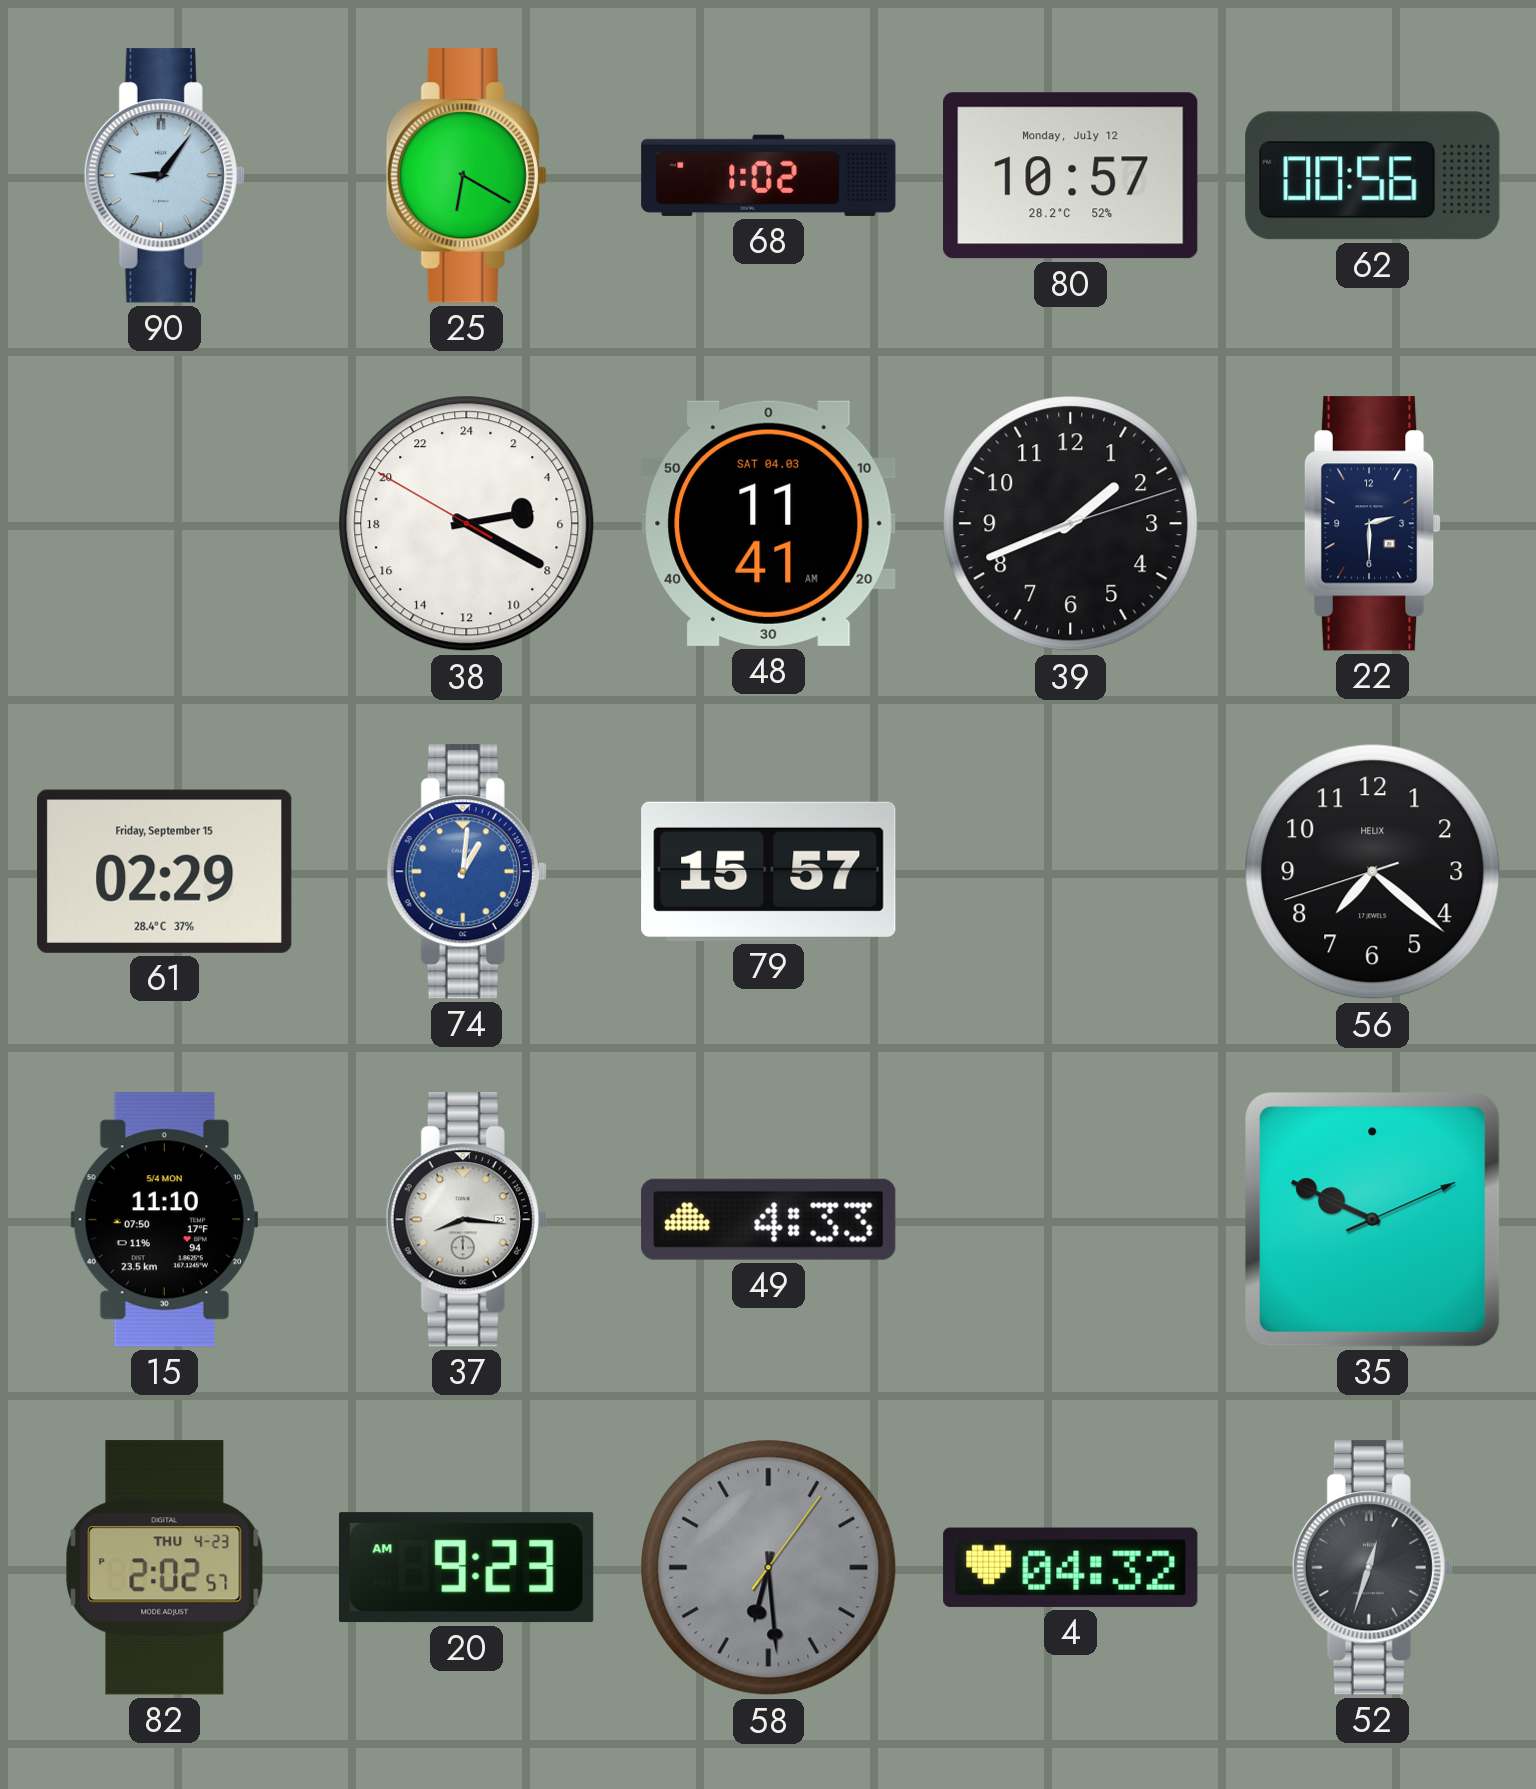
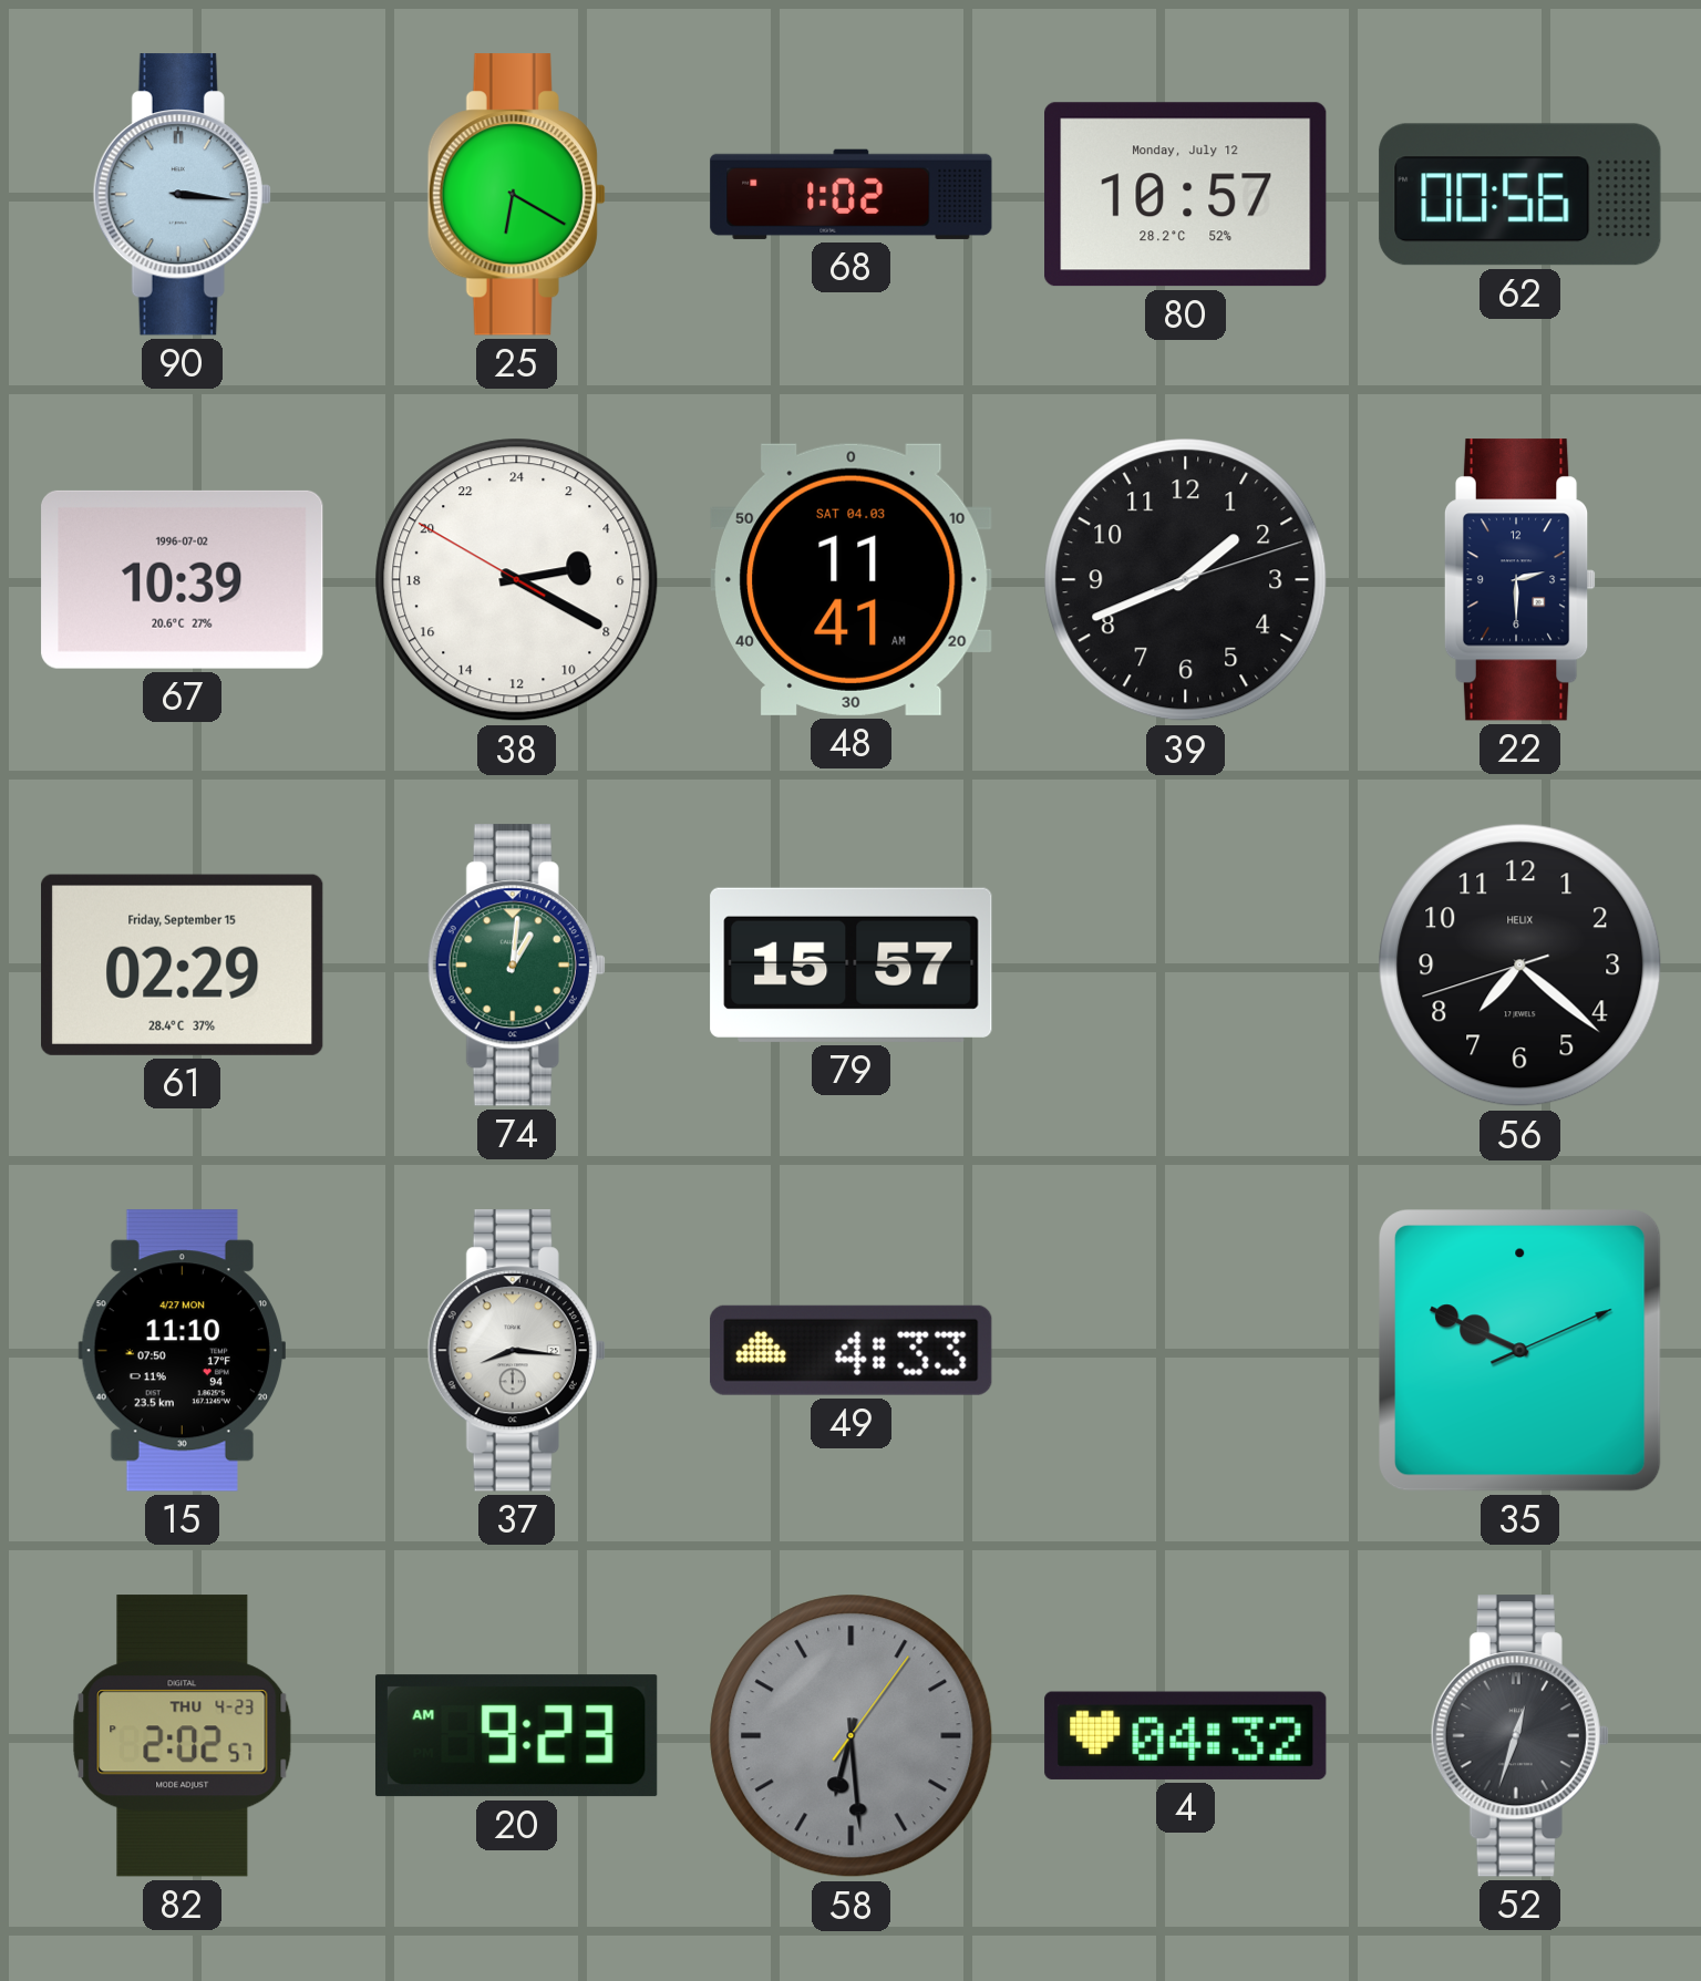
90: 9:06 -> 3:16
67: none -> 10:39
74 dial: blue -> green
15 date: 5/4 MON -> 4/27 MON
